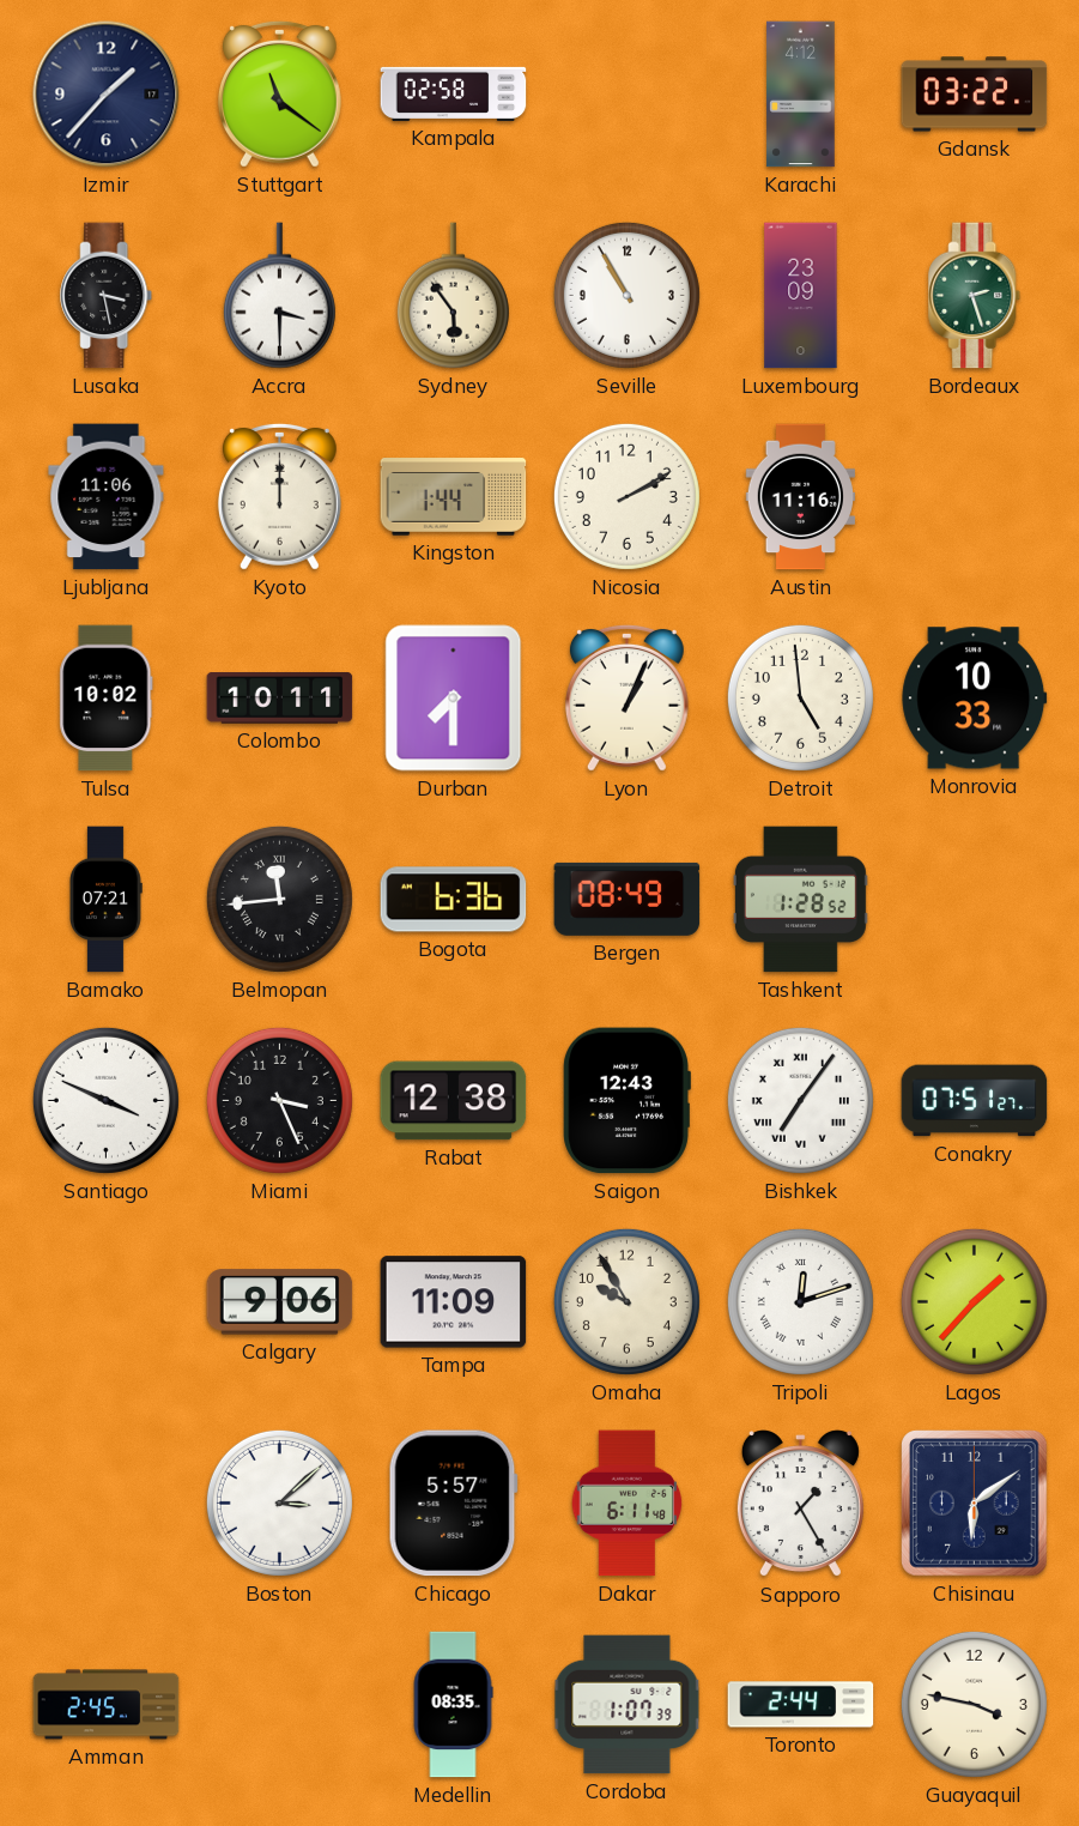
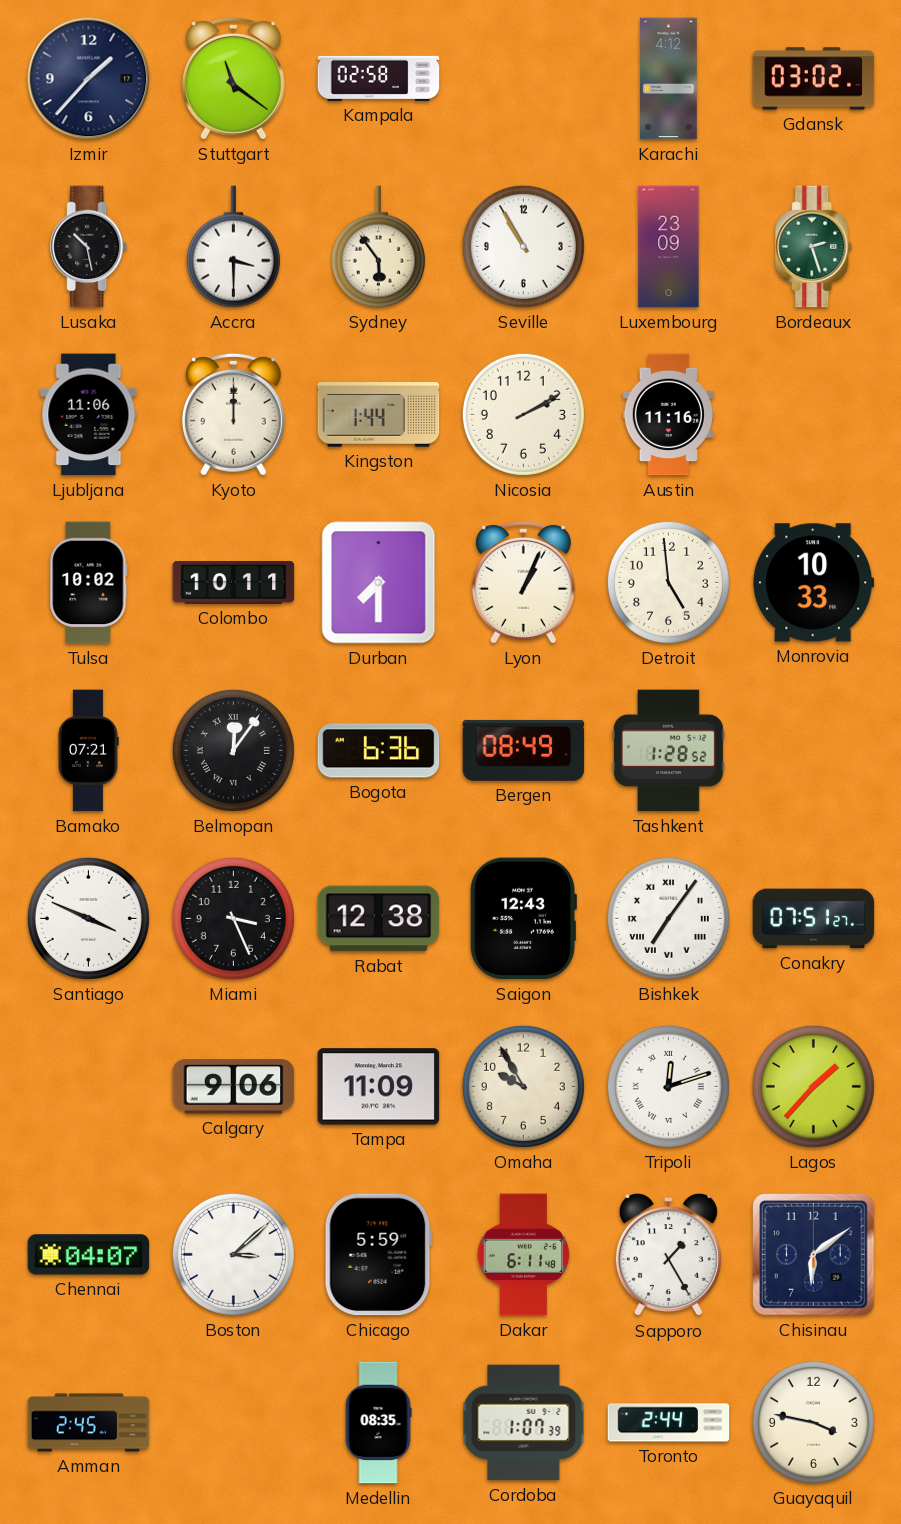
Gdansk: 03:22 -> 03:02
Lusaka: 3:28 -> 10:28
Belmopan: 11:44 -> 12:06
Chennai: none -> 04:07
Chicago: 5:57 -> 5:59
